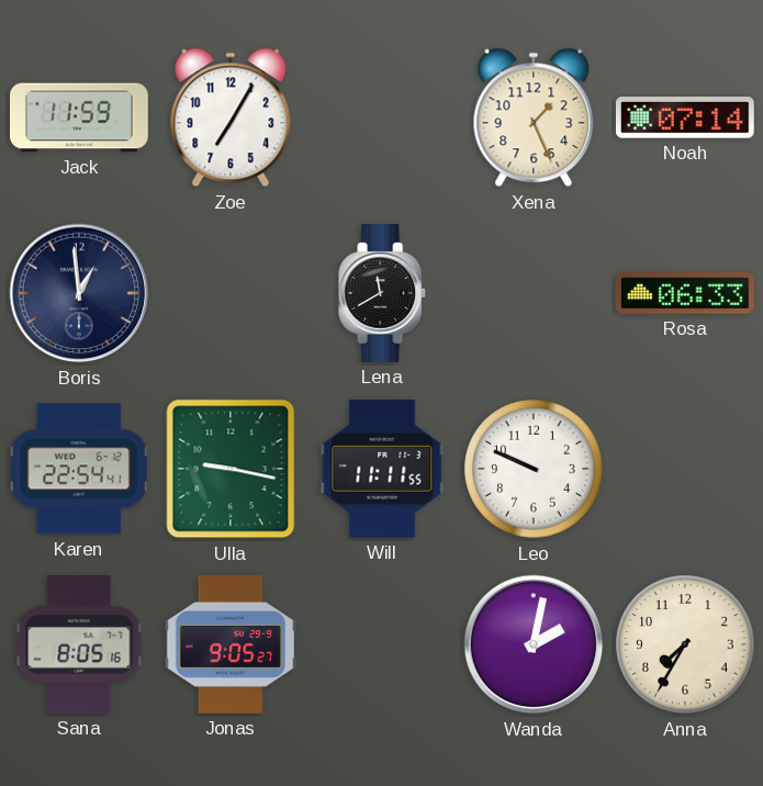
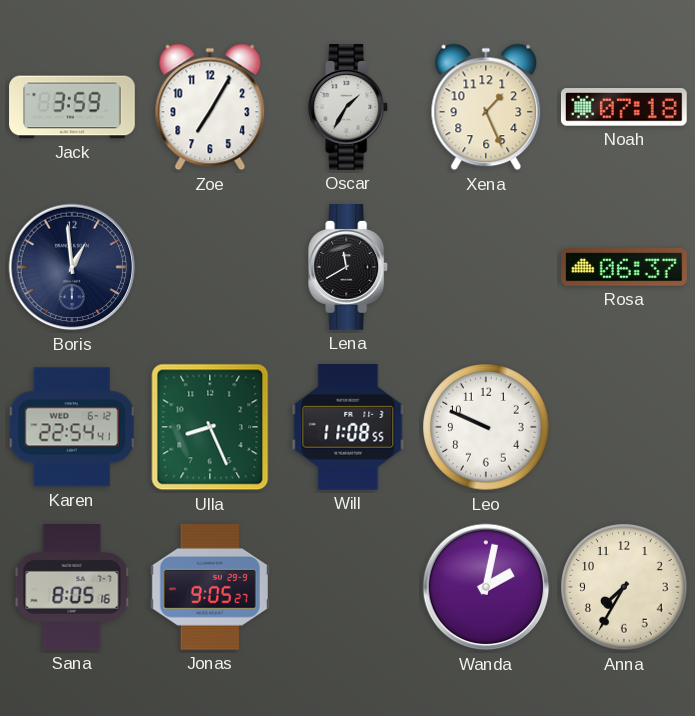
Jack: 11:59 -> 3:59
Oscar: none -> 1:35
Noah: 07:14 -> 07:18
Rosa: 06:33 -> 06:37
Ulla: 9:17 -> 8:26
Will: 11:11 -> 11:08
